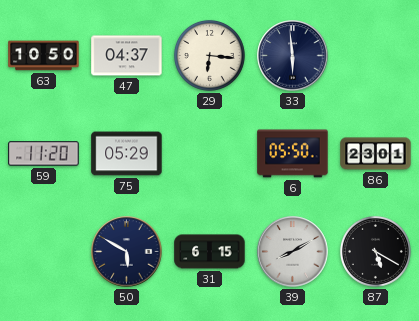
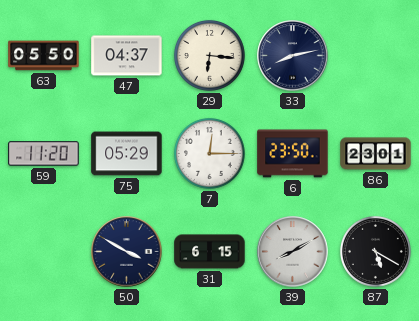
63: 10:50 -> 05:50
33: 5:59 -> 8:13
7: none -> 12:15
6: 05:50 -> 23:50
50: 5:50 -> 3:50
